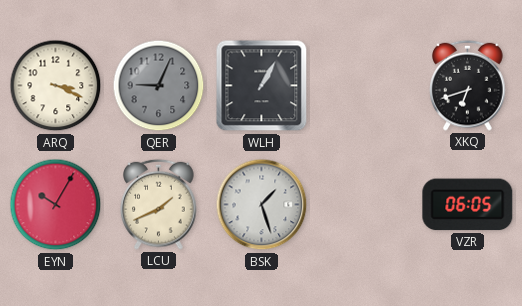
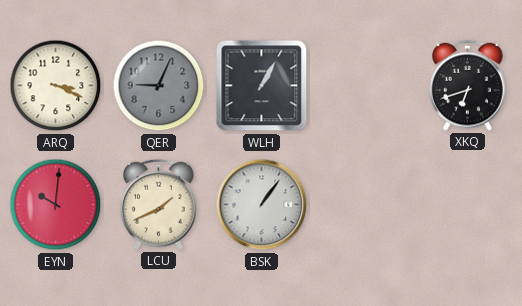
EYN: 10:05 -> 10:01
BSK: 1:27 -> 1:06
VZR: 06:05 -> none
